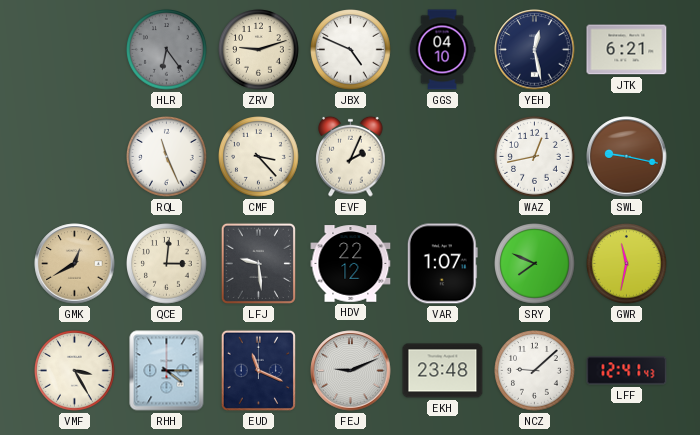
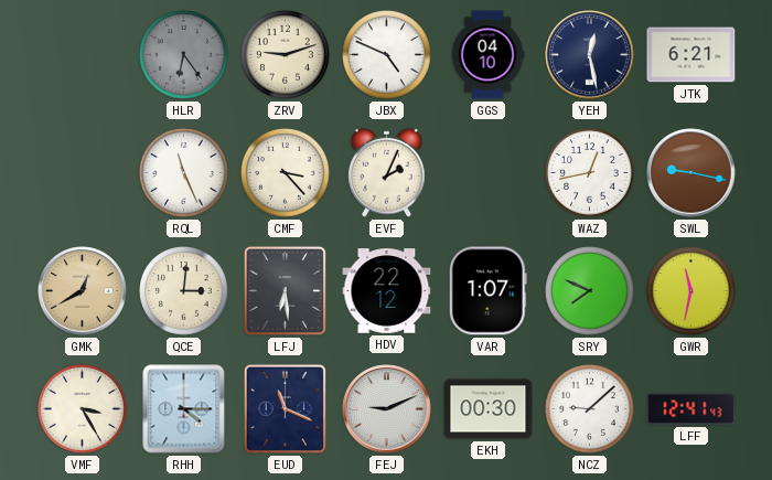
LFJ: 9:29 -> 6:29
EKH: 23:48 -> 00:30
